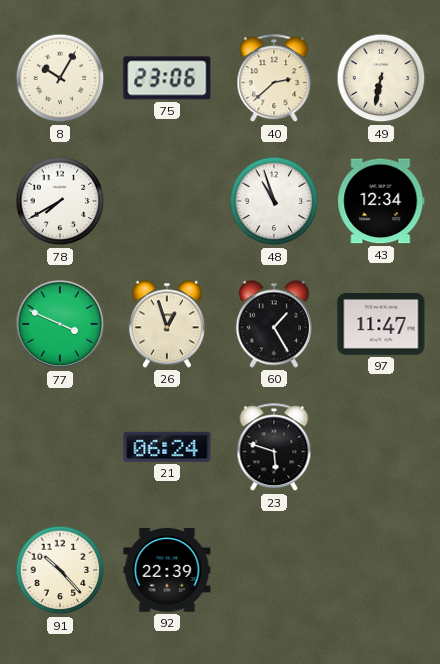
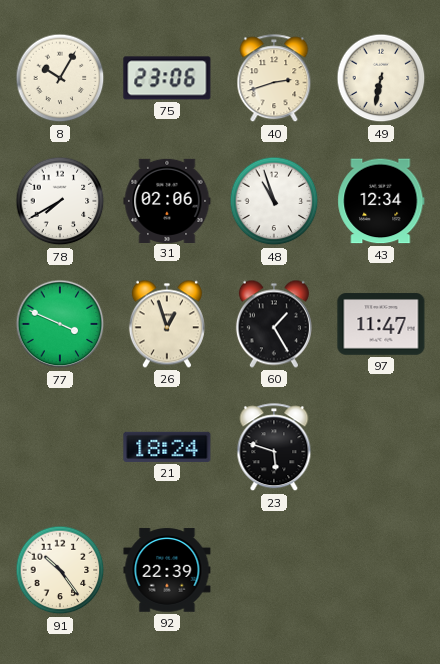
40: 2:38 -> 2:42
31: none -> 02:06
21: 06:24 -> 18:24
91: 10:23 -> 10:24
